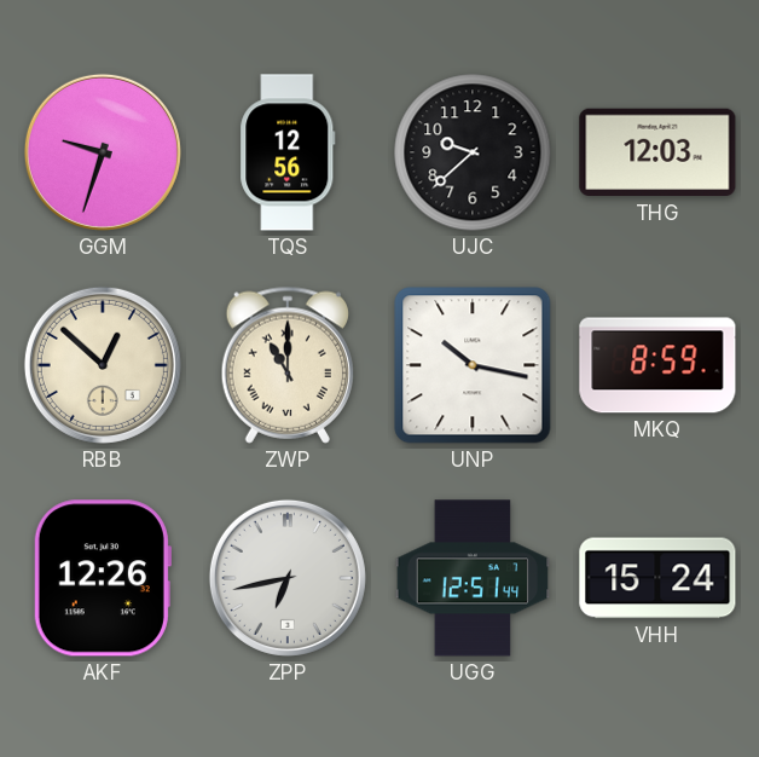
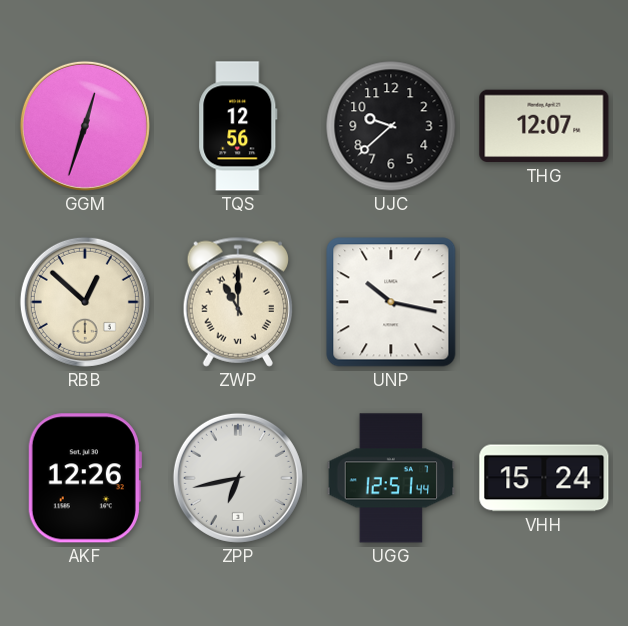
GGM: 9:33 -> 12:33
THG: 12:03 -> 12:07
MKQ: 8:59 -> none
